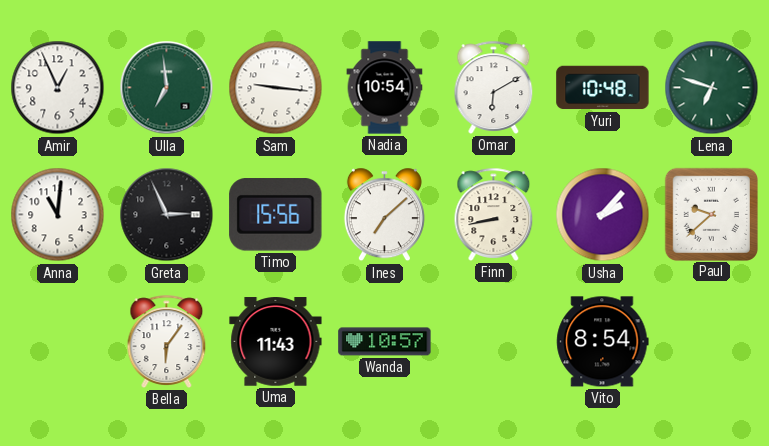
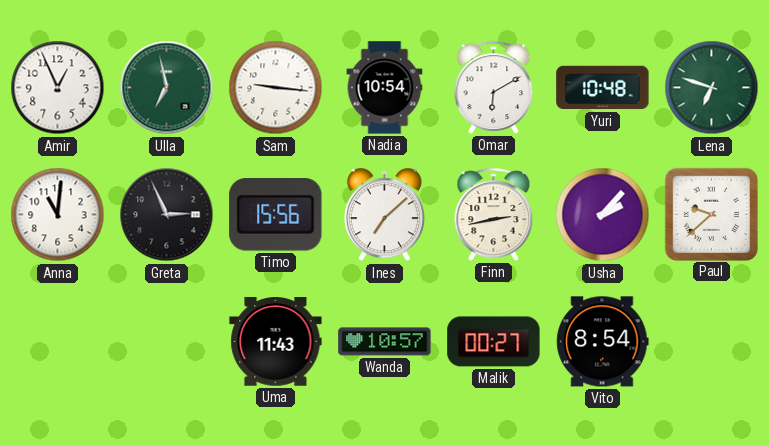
Ulla: 6:59 -> 6:58
Finn: 8:43 -> 2:43
Bella: 6:06 -> none
Malik: none -> 00:27
